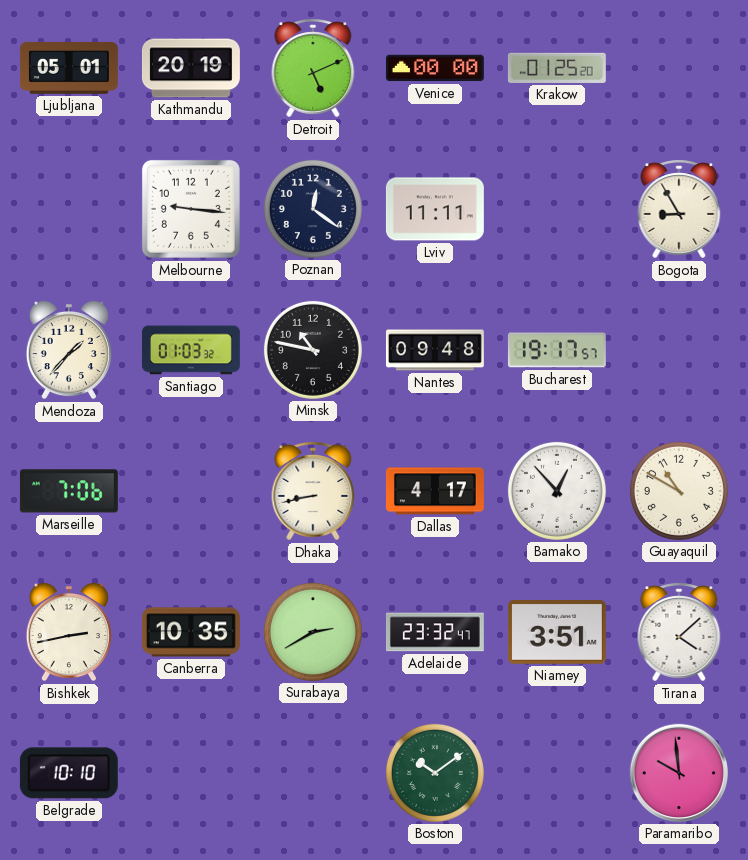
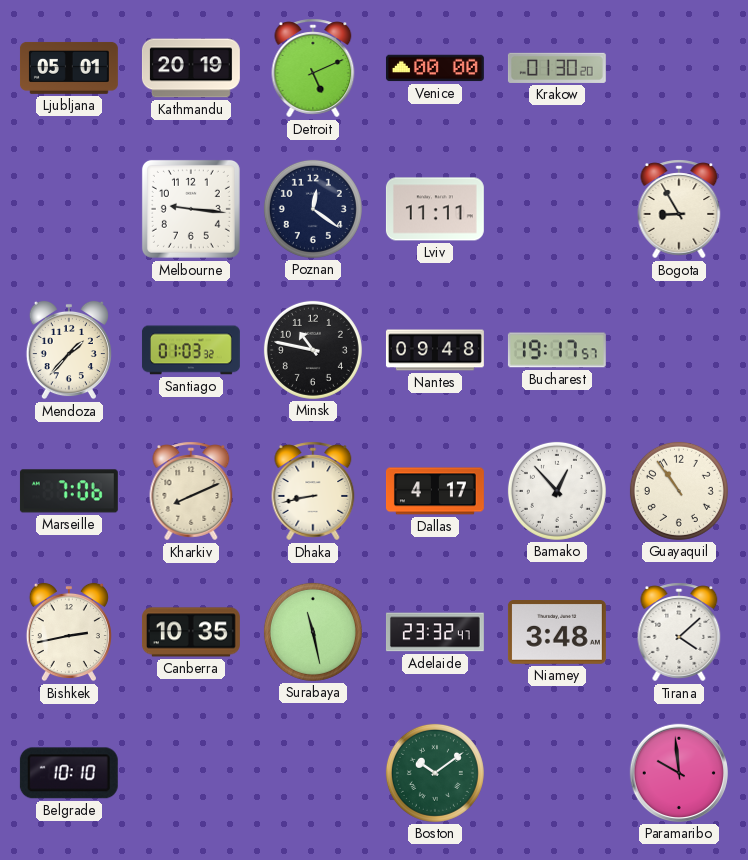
Krakow: 01:25 -> 01:30
Kharkiv: none -> 8:11
Guayaquil: 10:50 -> 10:54
Surabaya: 2:40 -> 11:28
Niamey: 3:51 -> 3:48
